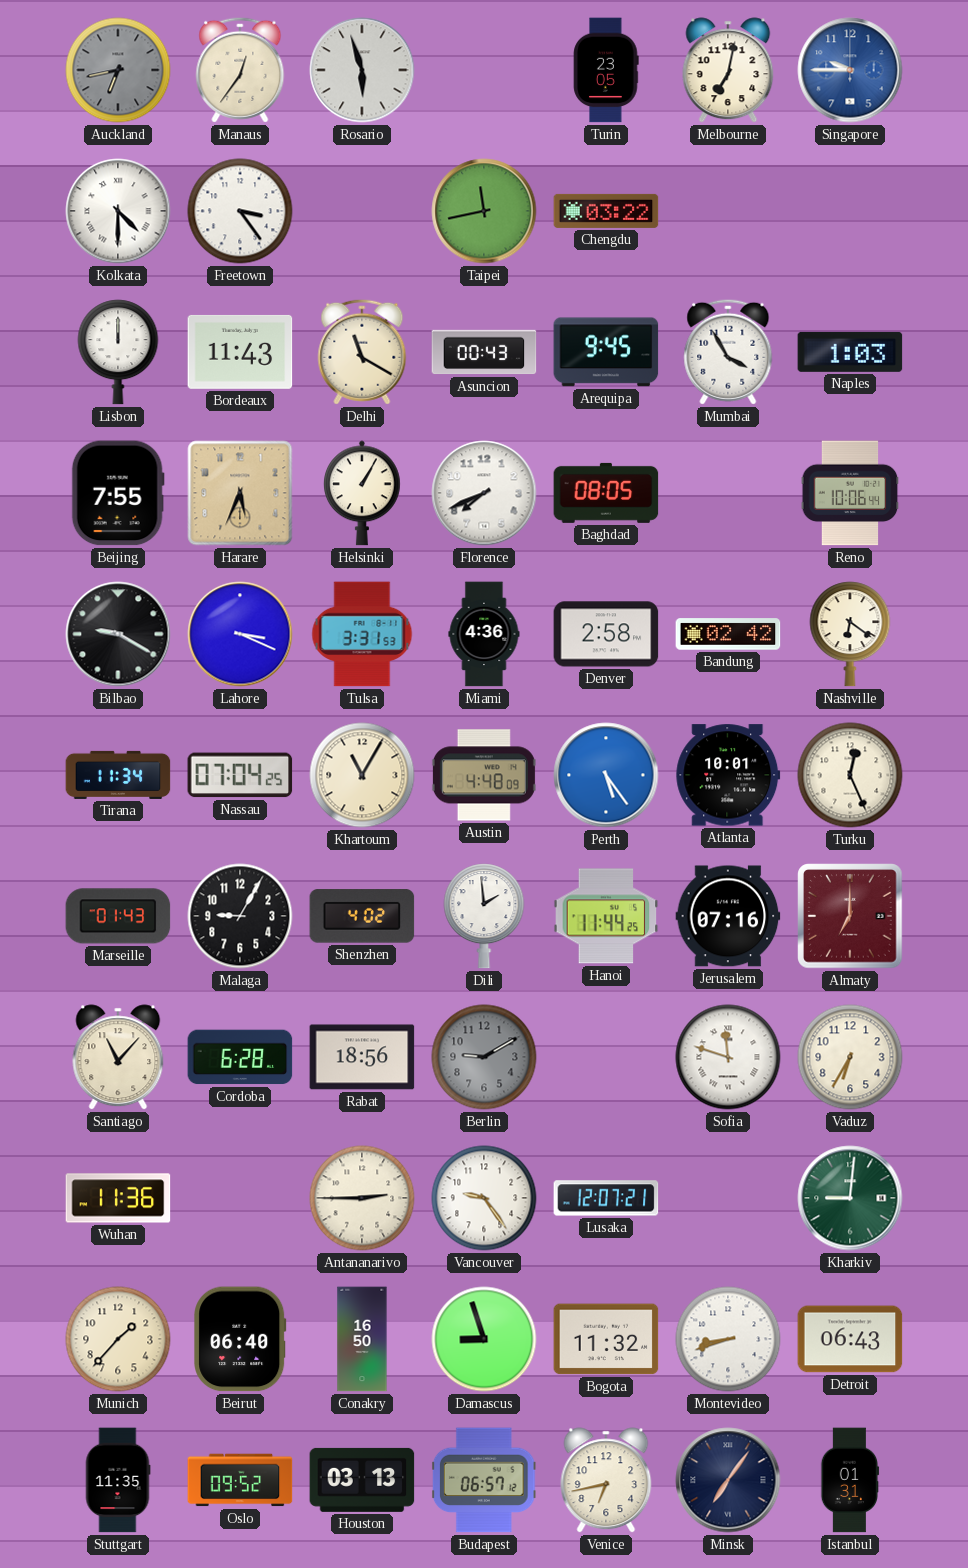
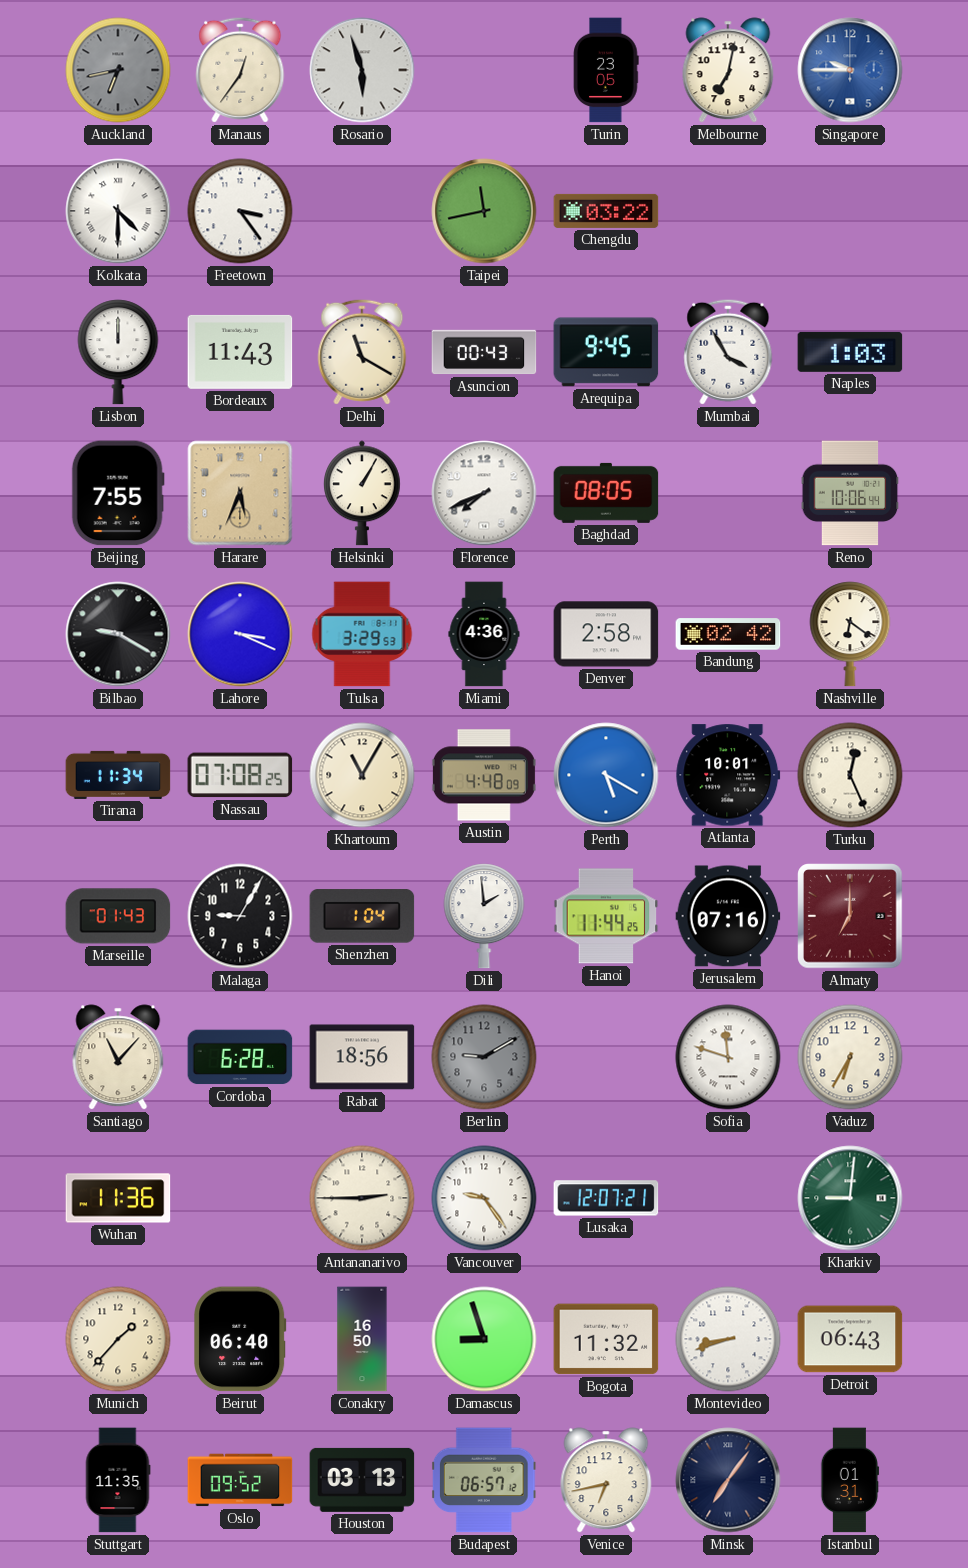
Tulsa: 3:31 -> 3:29
Nassau: 07:04 -> 07:08
Perth: 5:24 -> 5:20
Shenzhen: 4:02 -> 1:04
